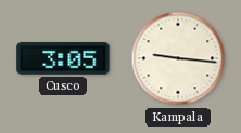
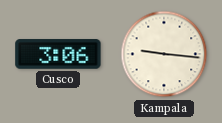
Cusco: 3:05 -> 3:06
